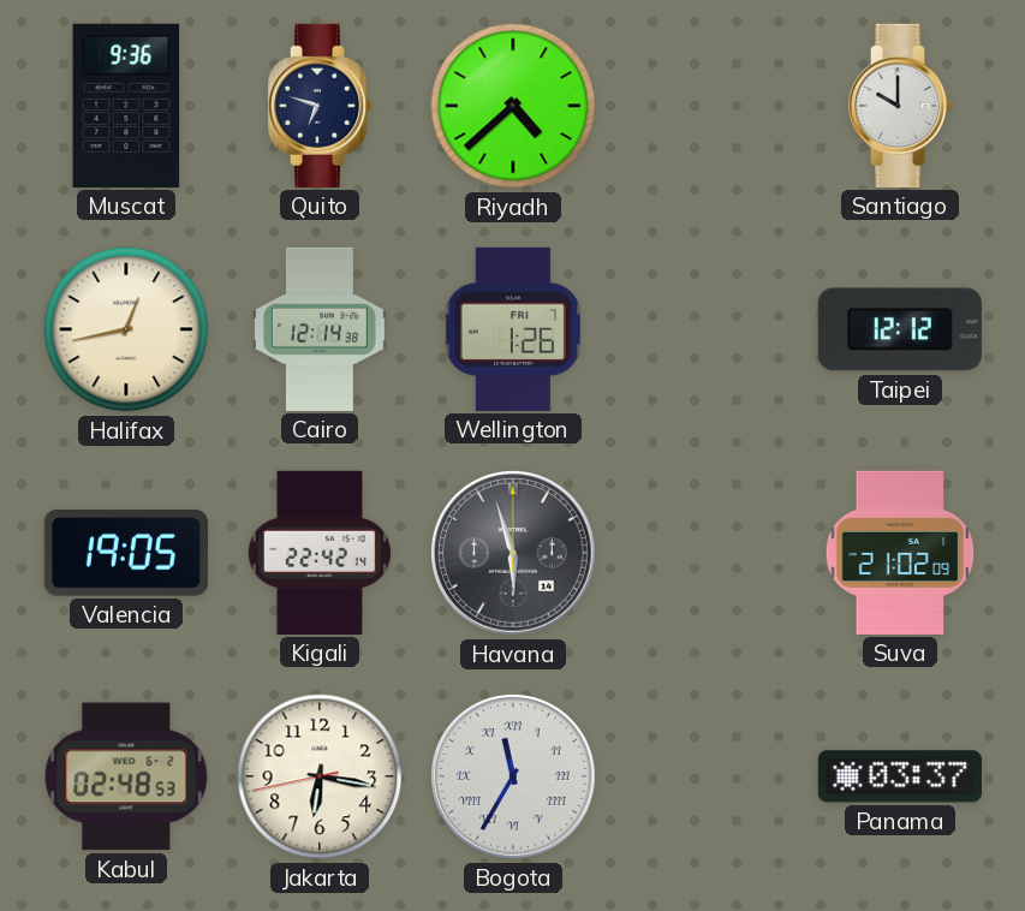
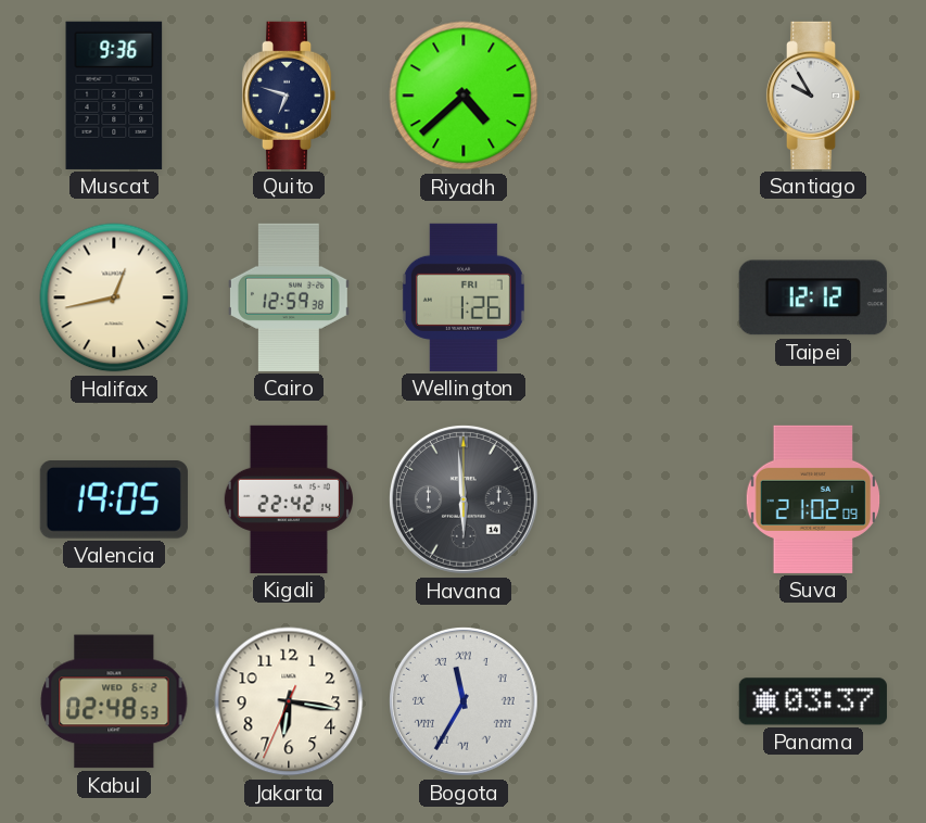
Santiago: 10:00 -> 9:55
Cairo: 12:14 -> 12:59
Havana: 5:57 -> 5:59
Jakarta: 6:16:43 -> 6:16:34
